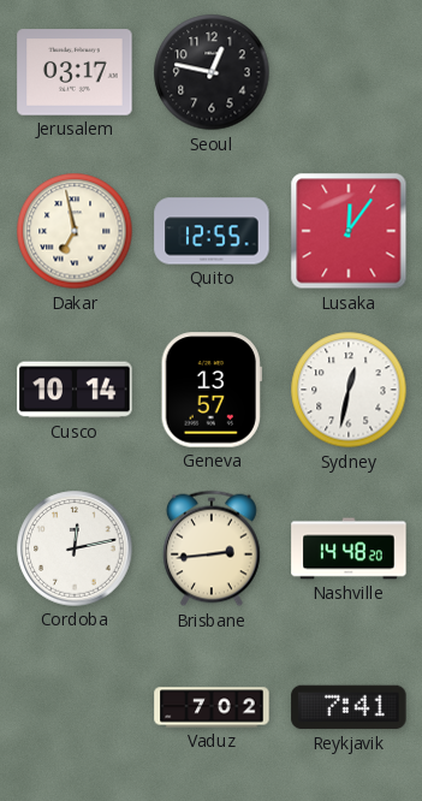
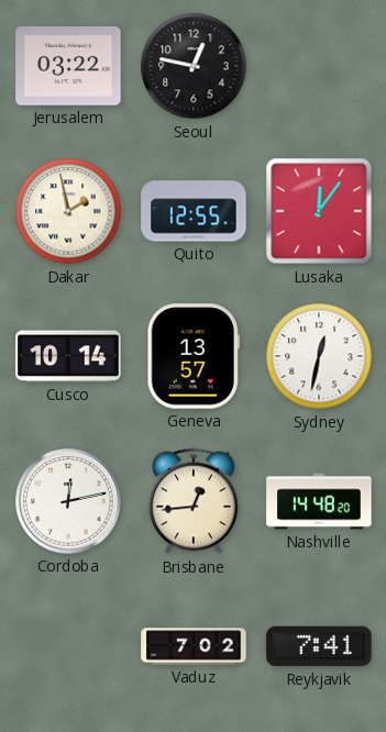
Jerusalem: 03:17 -> 03:22
Dakar: 6:58 -> 1:58
Brisbane: 2:44 -> 12:44
